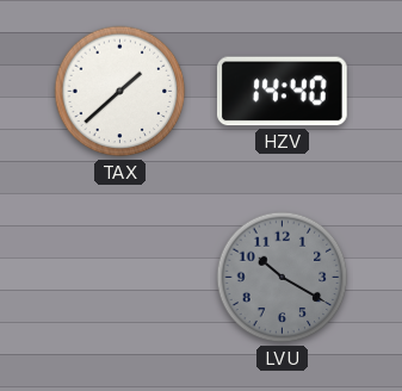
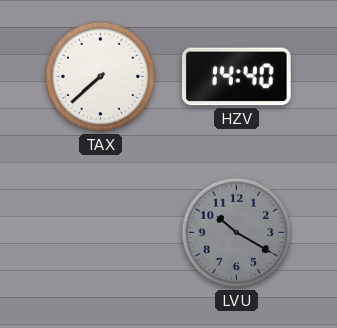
TAX: 1:38 -> 7:38
